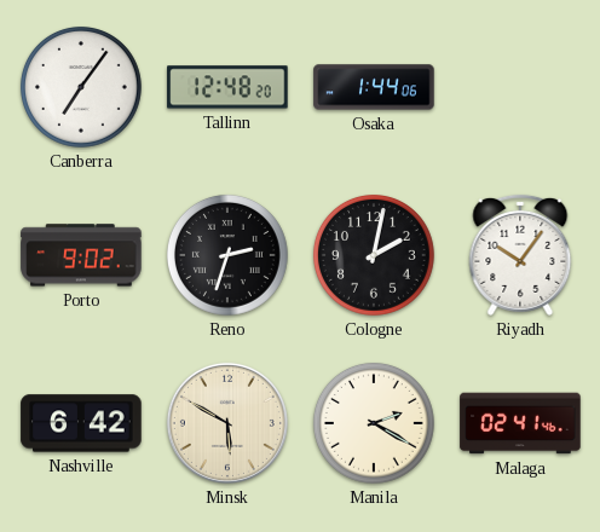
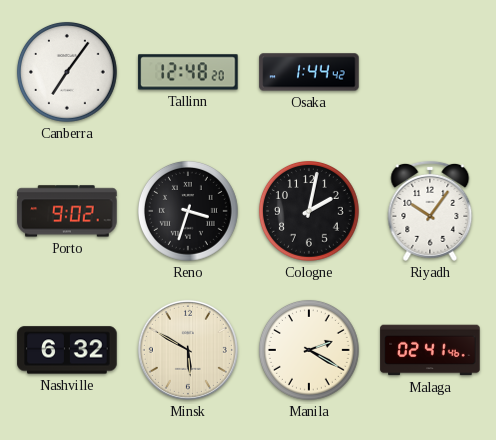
Osaka: 1:44:06 -> 1:44:42
Reno: 2:33 -> 3:33
Nashville: 6:42 -> 6:32
